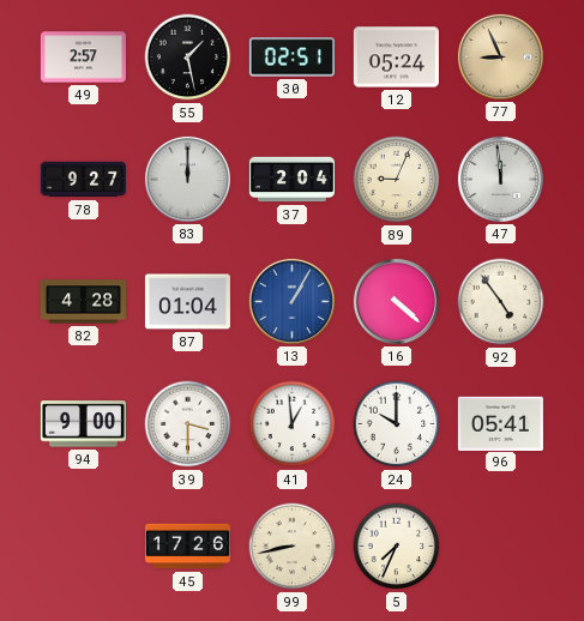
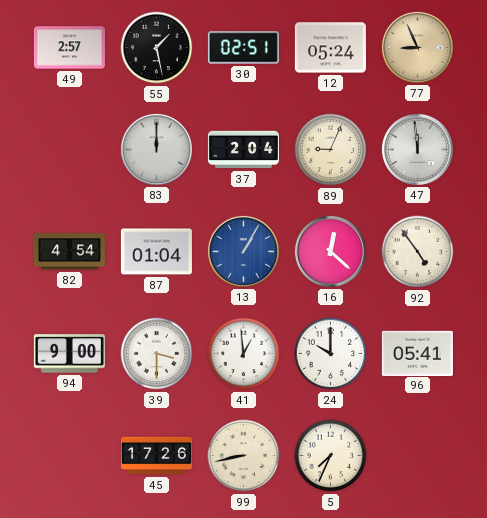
78: 9:27 -> none
82: 4:28 -> 4:54
16: 4:22 -> 12:22
